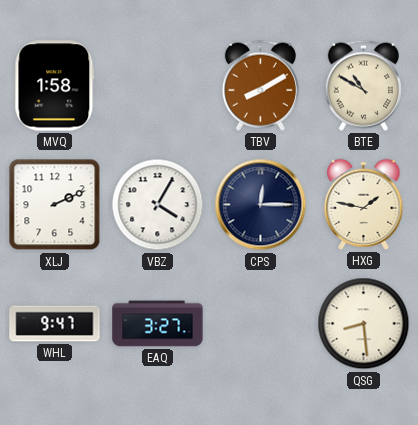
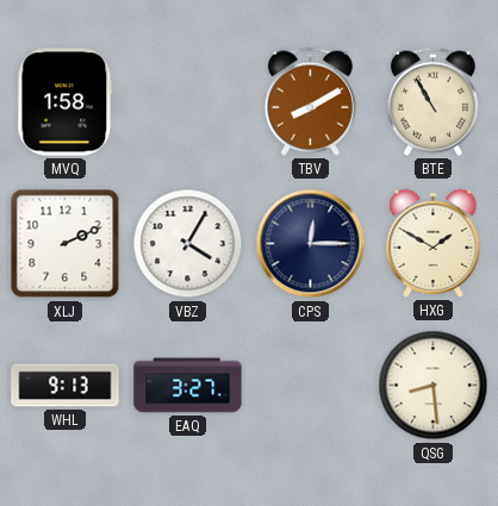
BTE: 10:50 -> 10:55
HXG: 1:47 -> 1:50
WHL: 9:47 -> 9:13
